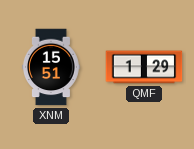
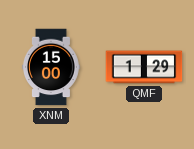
XNM: 15:51 -> 15:00
